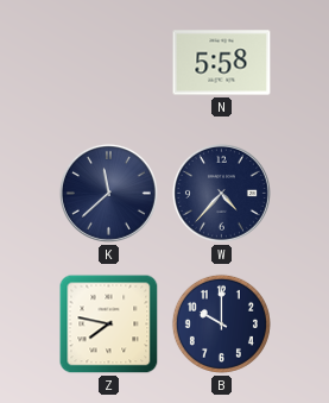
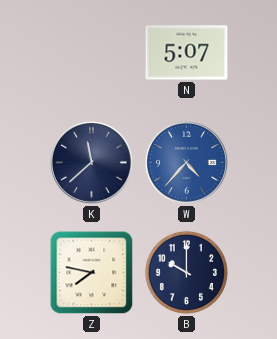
N: 5:58 -> 5:07
W dial: navy -> blue
